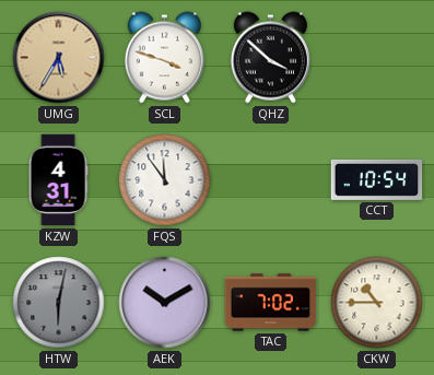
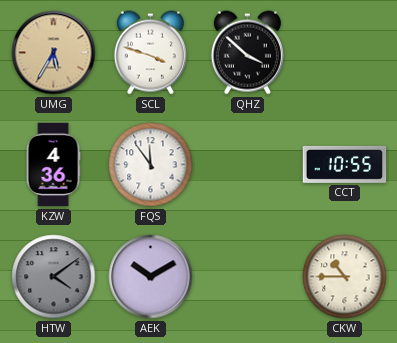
KZW: 4:31 -> 4:36
CCT: 10:54 -> 10:55
HTW: 6:02 -> 4:09
TAC: 7:02 -> none
